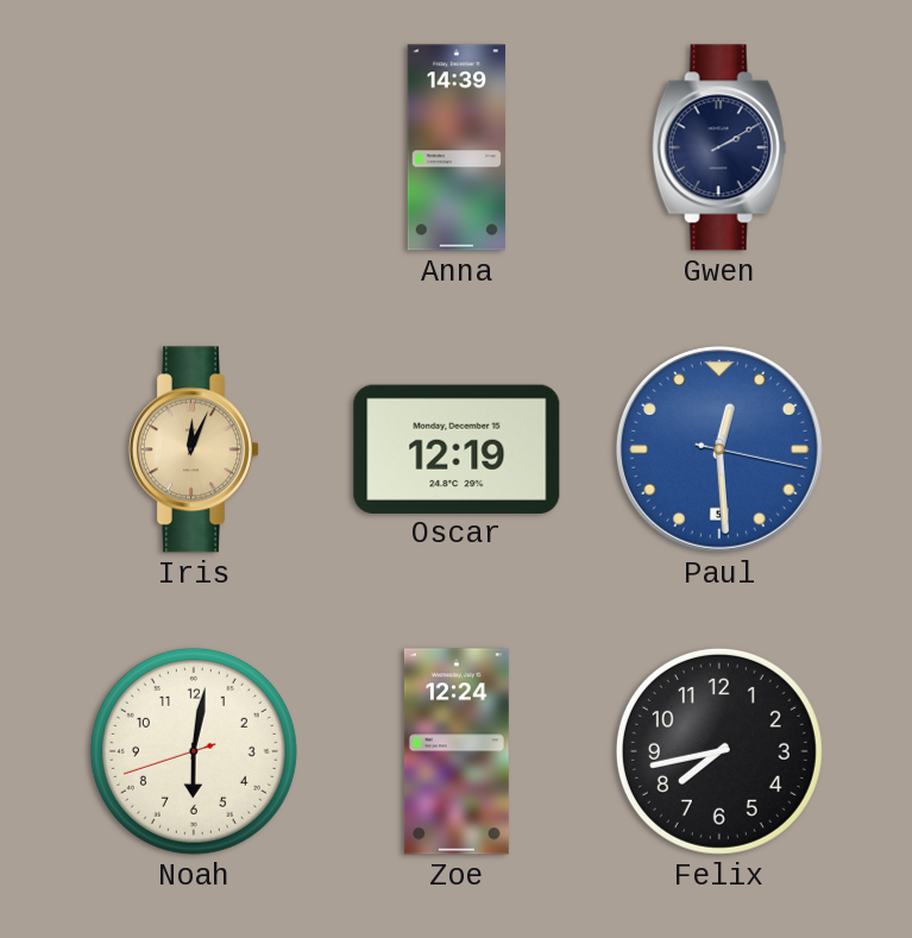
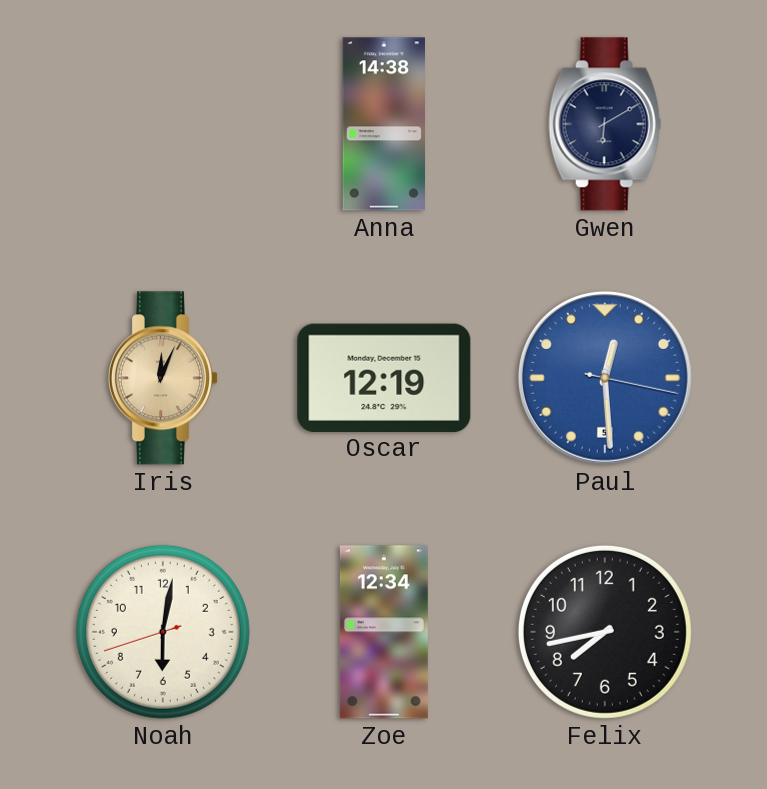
Anna: 14:39 -> 14:38
Gwen: 2:10 -> 6:10
Zoe: 12:24 -> 12:34
